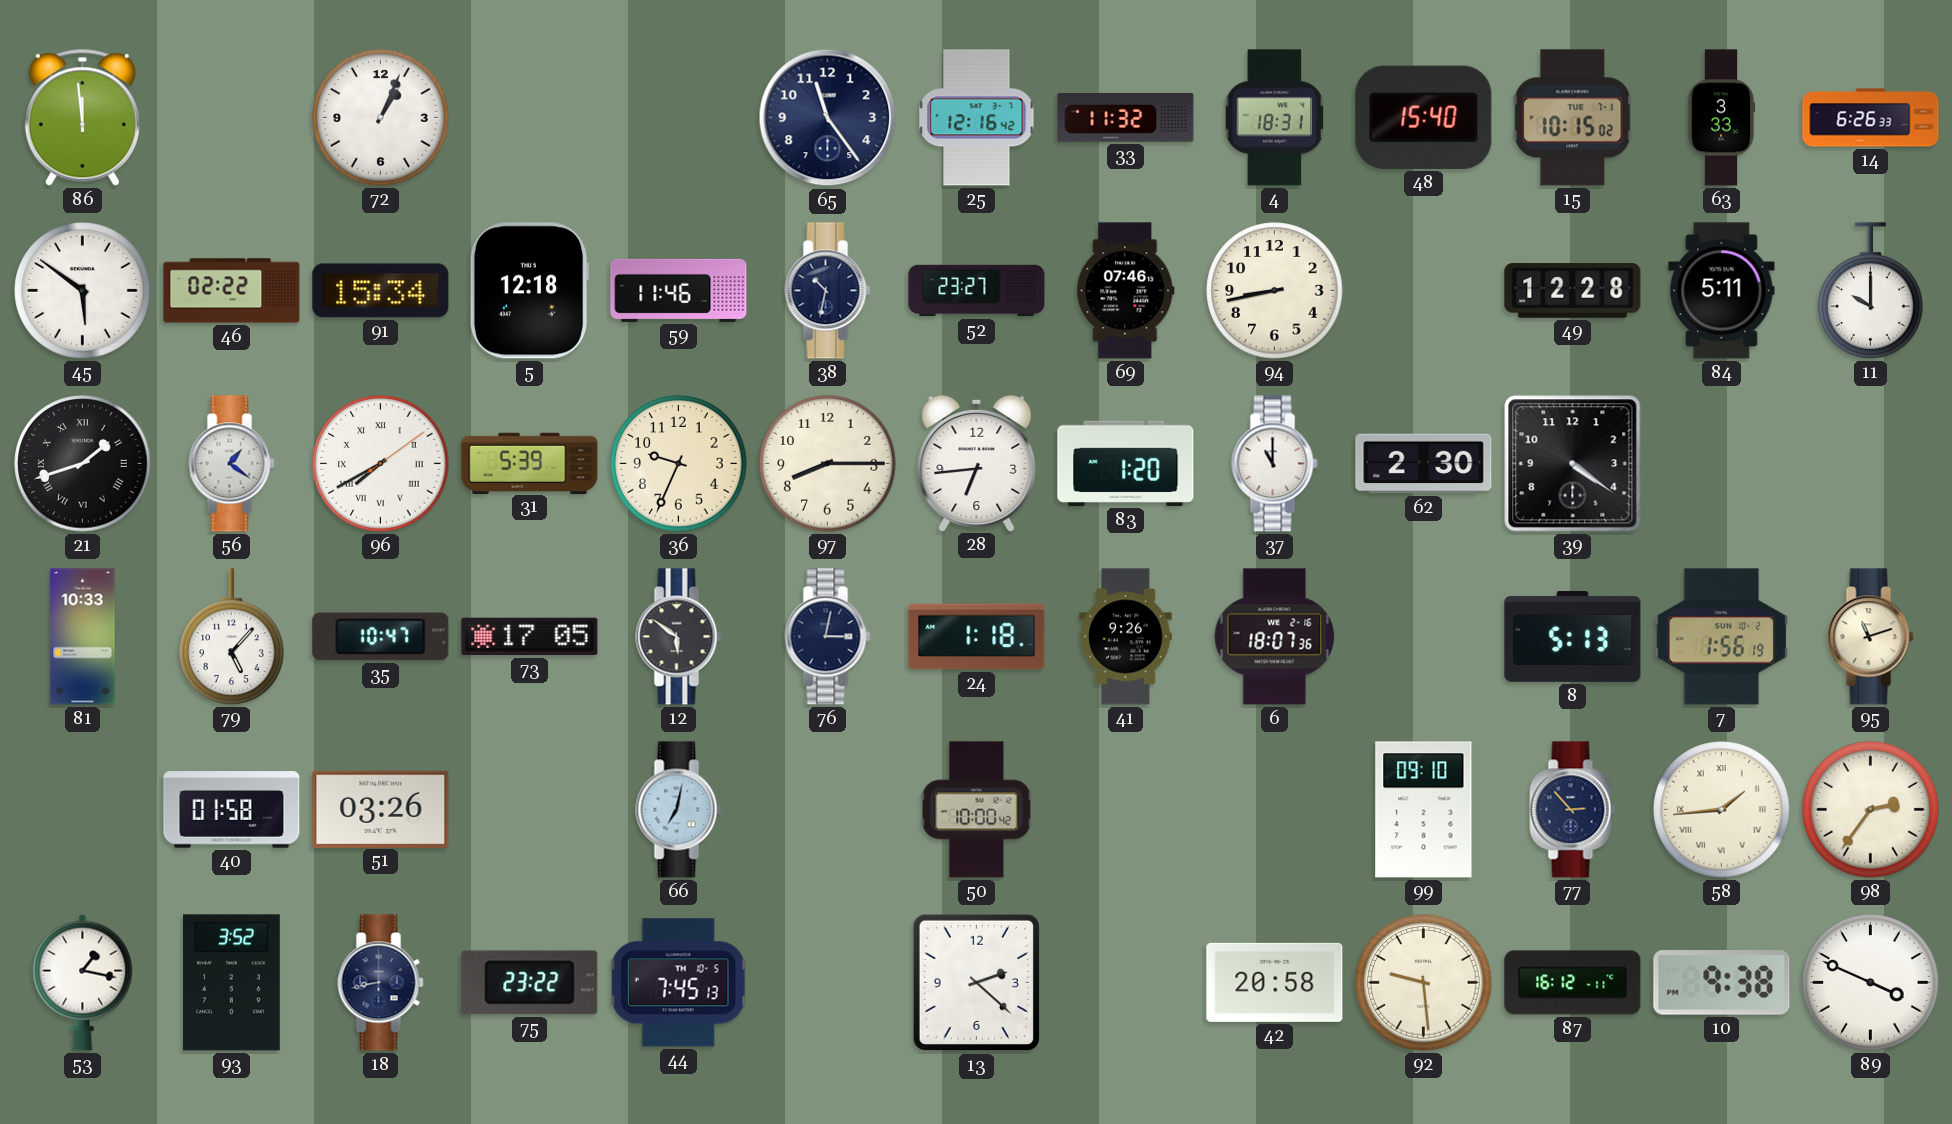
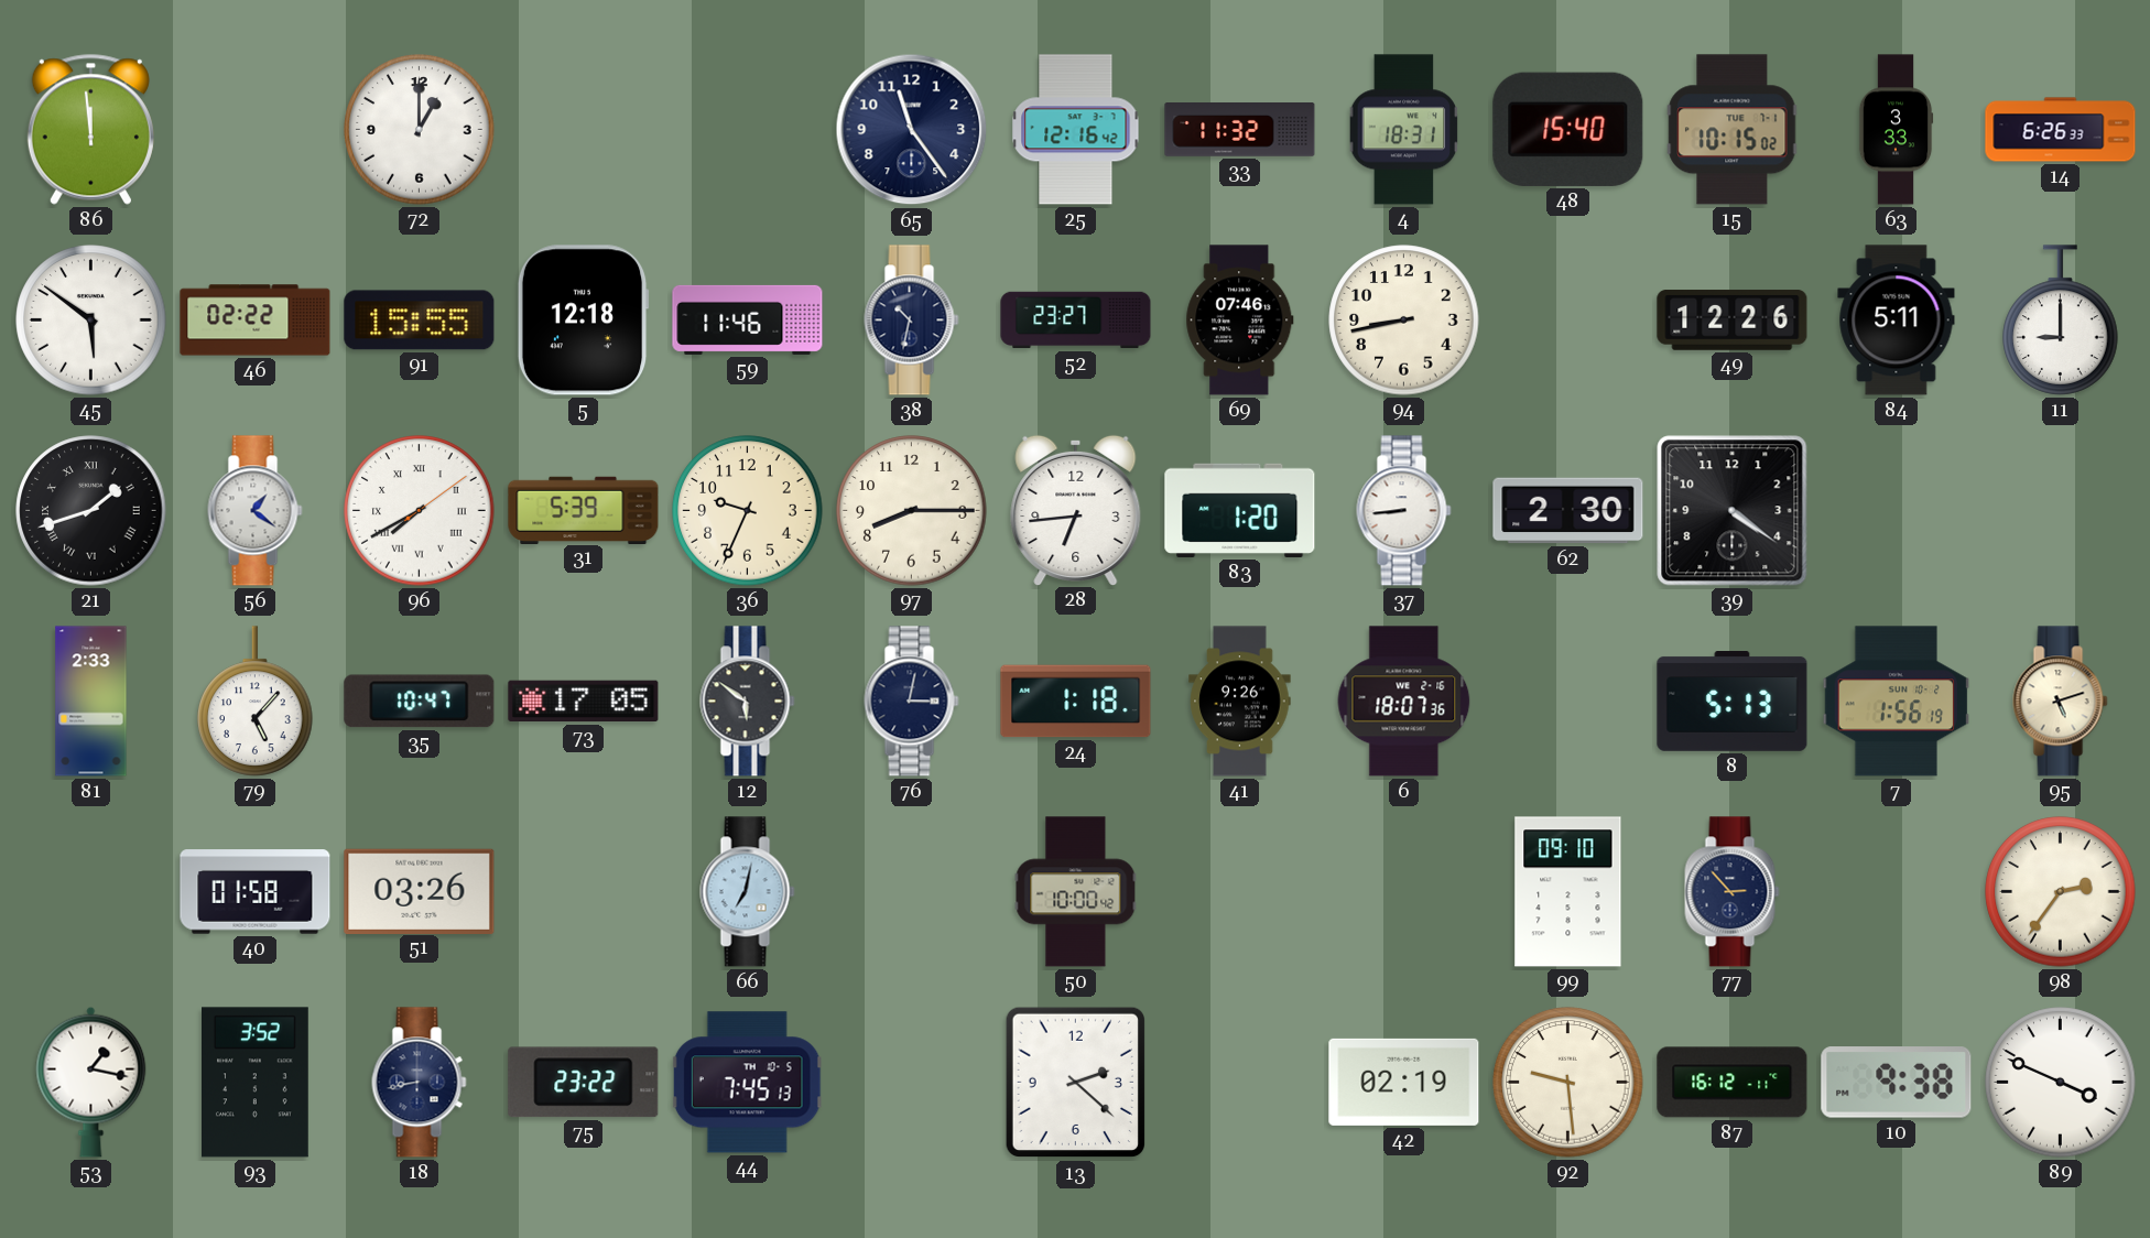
72: 1:04 -> 1:00
91: 15:34 -> 15:55
49: 12:28 -> 12:26
11: 10:00 -> 9:00
37: 11:00 -> 8:44
81: 10:33 -> 2:33
95: 11:12 -> 5:12
58: 1:44 -> none
42: 20:58 -> 02:19
